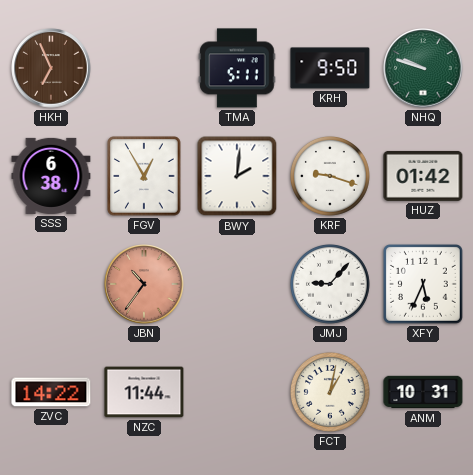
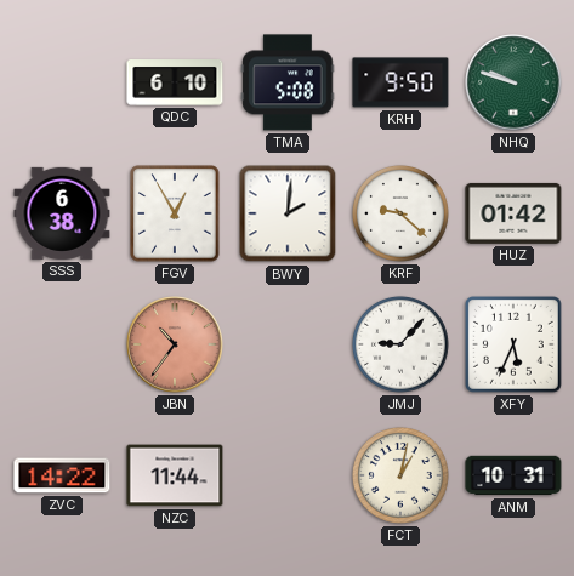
HKH: 6:56 -> none
QDC: none -> 6:10
TMA: 5:11 -> 5:08
KRF: 9:18 -> 9:22
